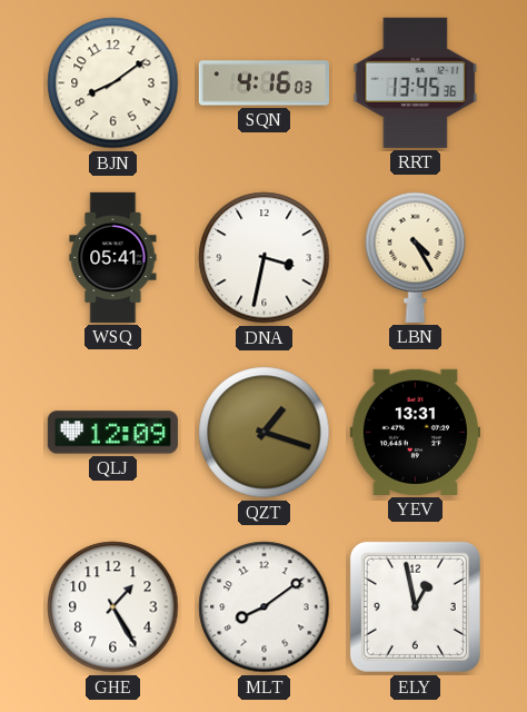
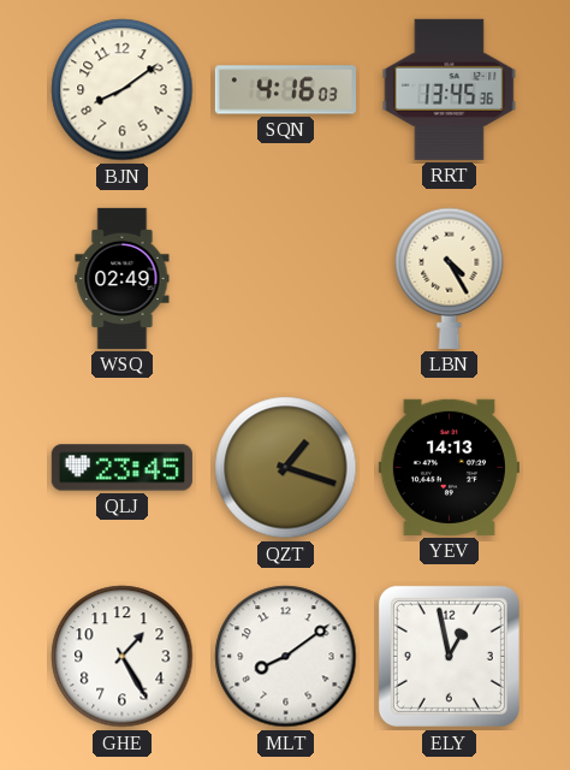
WSQ: 05:41 -> 02:49
DNA: 3:32 -> none
QLJ: 12:09 -> 23:45
YEV: 13:31 -> 14:13
